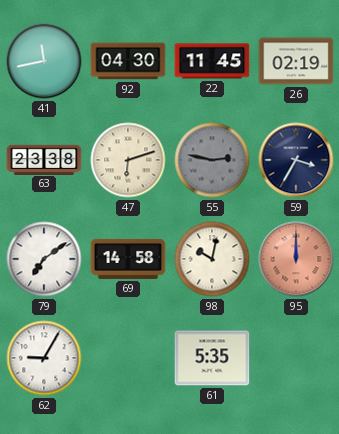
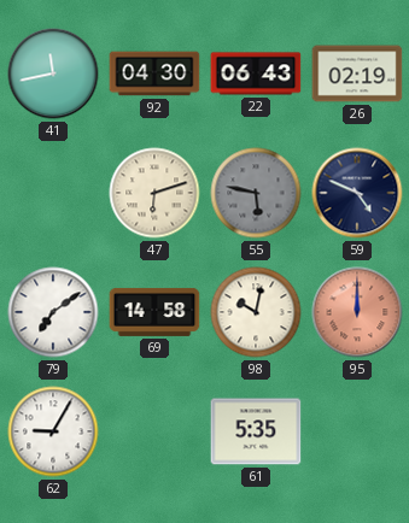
22: 11:45 -> 06:43
63: 23:38 -> none
55: 2:47 -> 5:47
59: 3:35 -> 4:49
